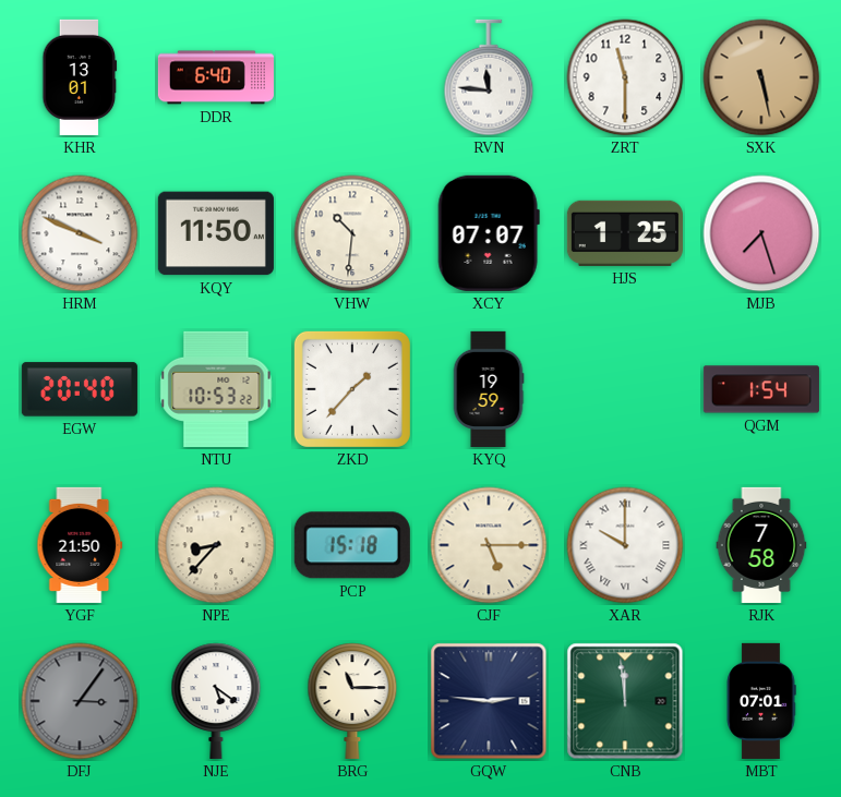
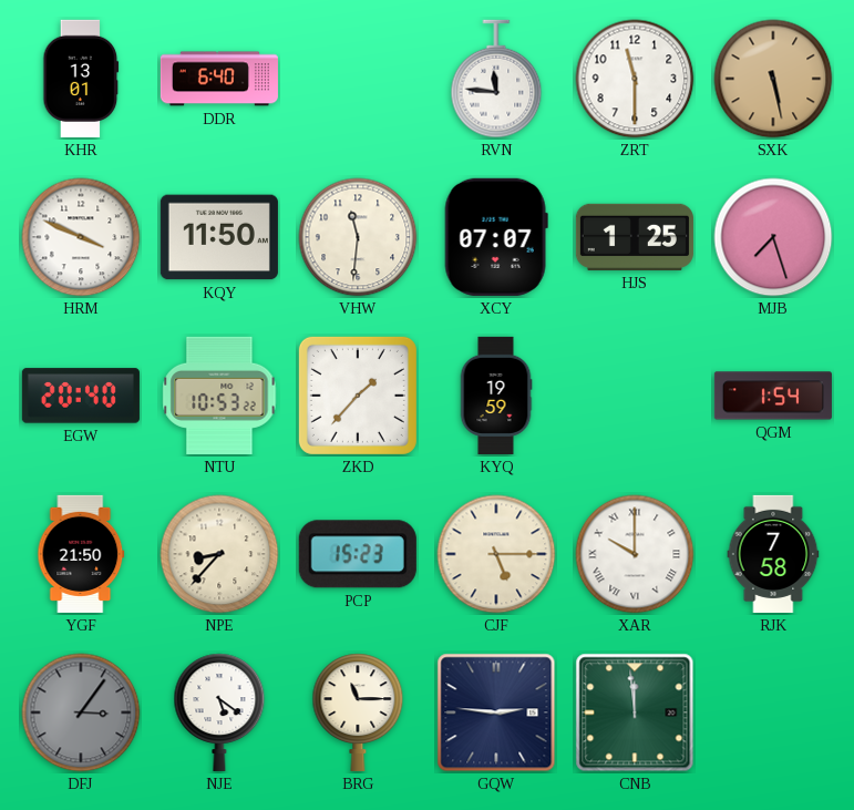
VHW: 10:31 -> 11:31
PCP: 15:18 -> 15:23
MBT: 07:01 -> none
